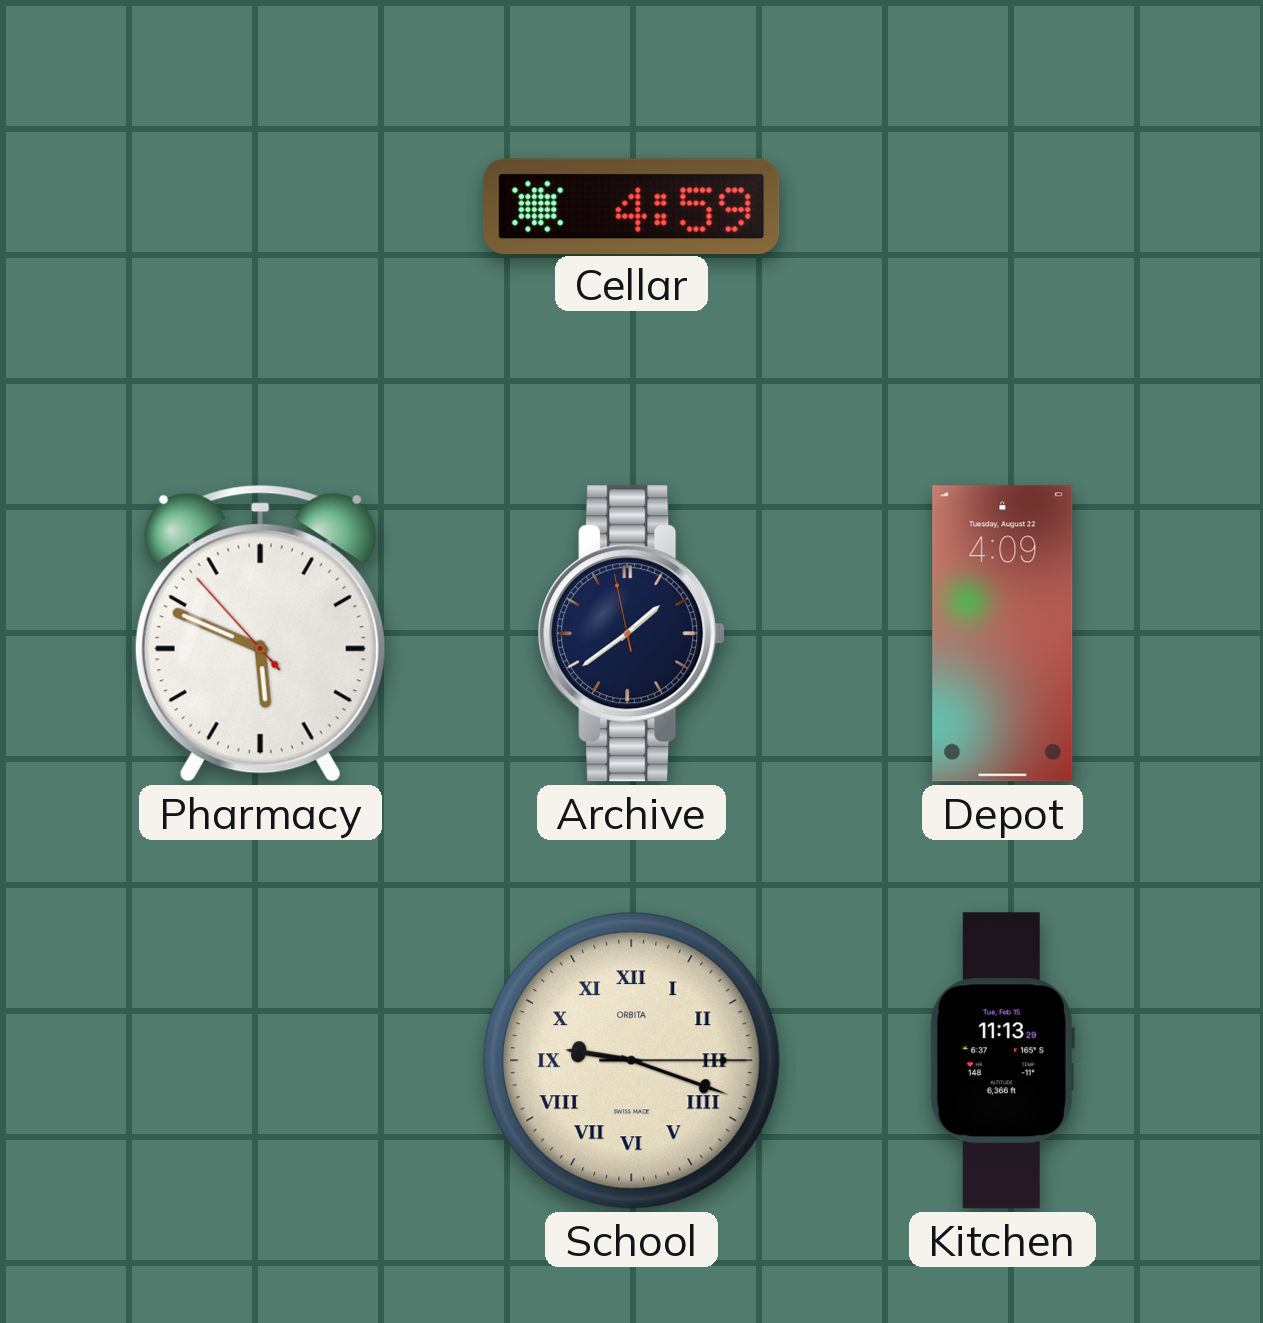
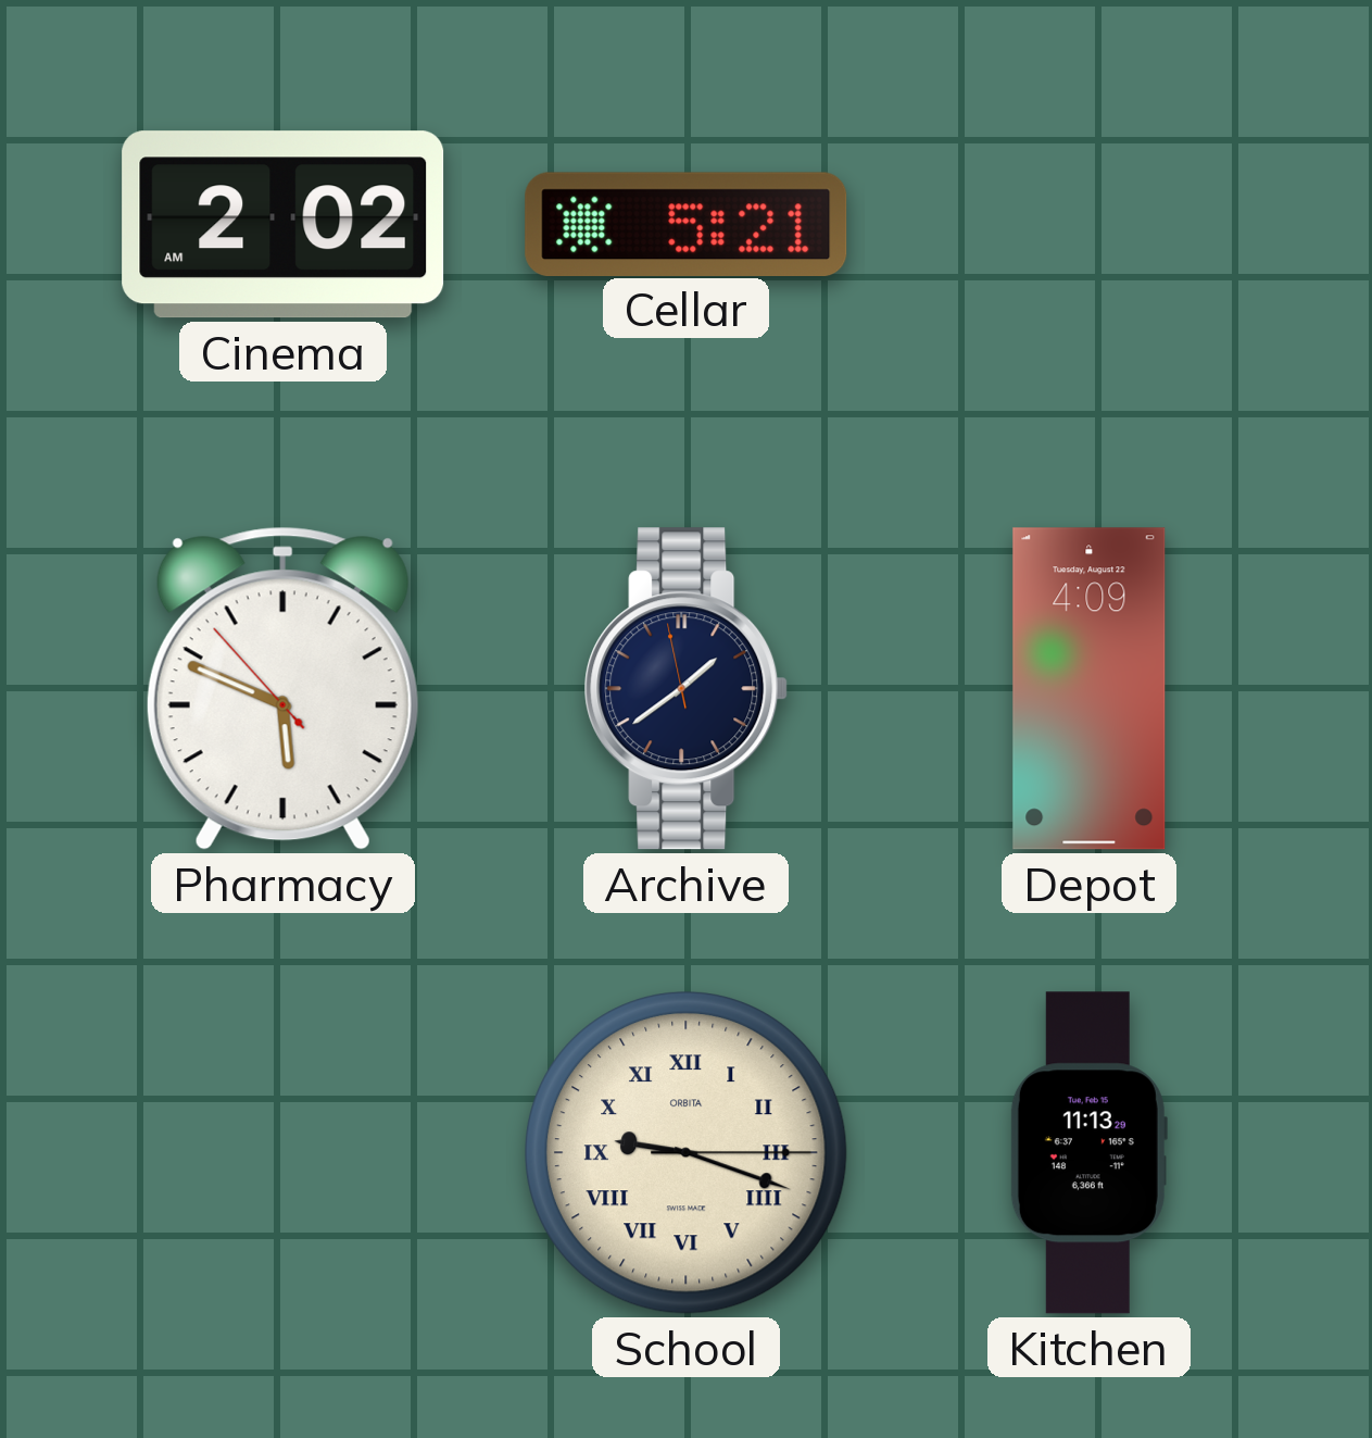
Cinema: none -> 2:02
Cellar: 4:59 -> 5:21
